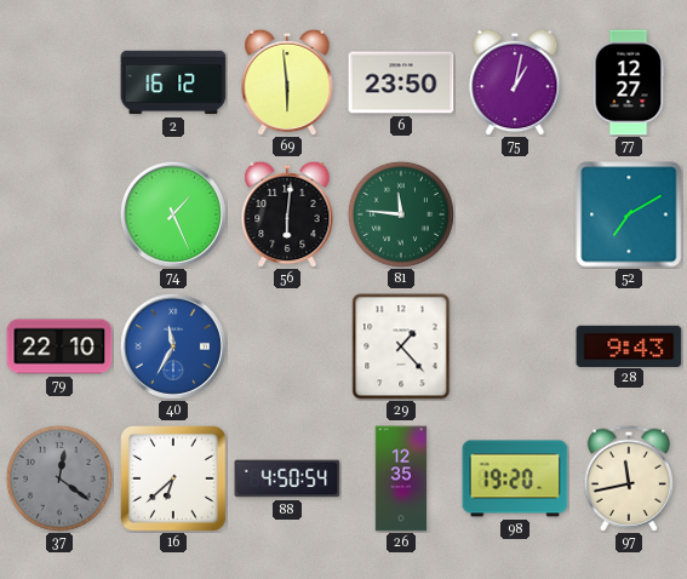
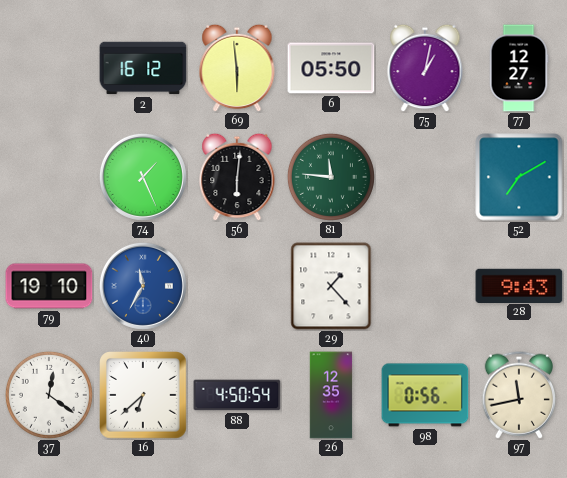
6: 23:50 -> 05:50
79: 22:10 -> 19:10
37 dial: grey -> white
98: 19:20 -> 0:56
